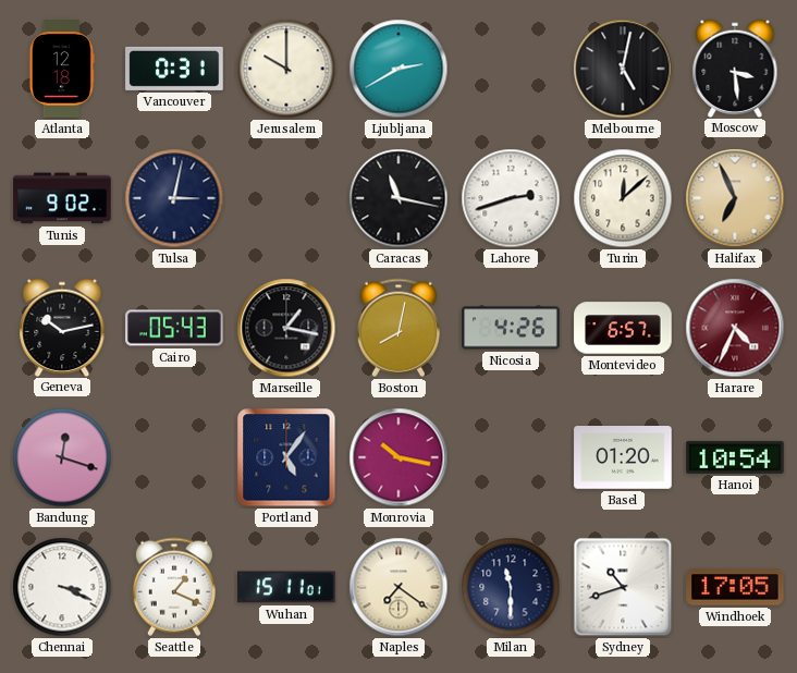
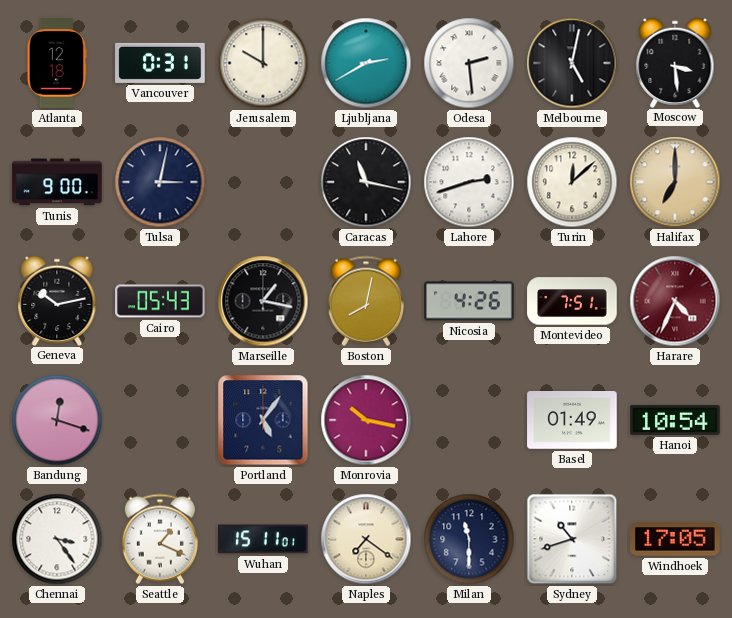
Odesa: none -> 2:29
Tunis: 9:02 -> 9:00
Halifax: 6:56 -> 7:00
Montevideo: 6:57 -> 7:51
Basel: 01:20 -> 01:49
Chennai: 3:19 -> 3:24
